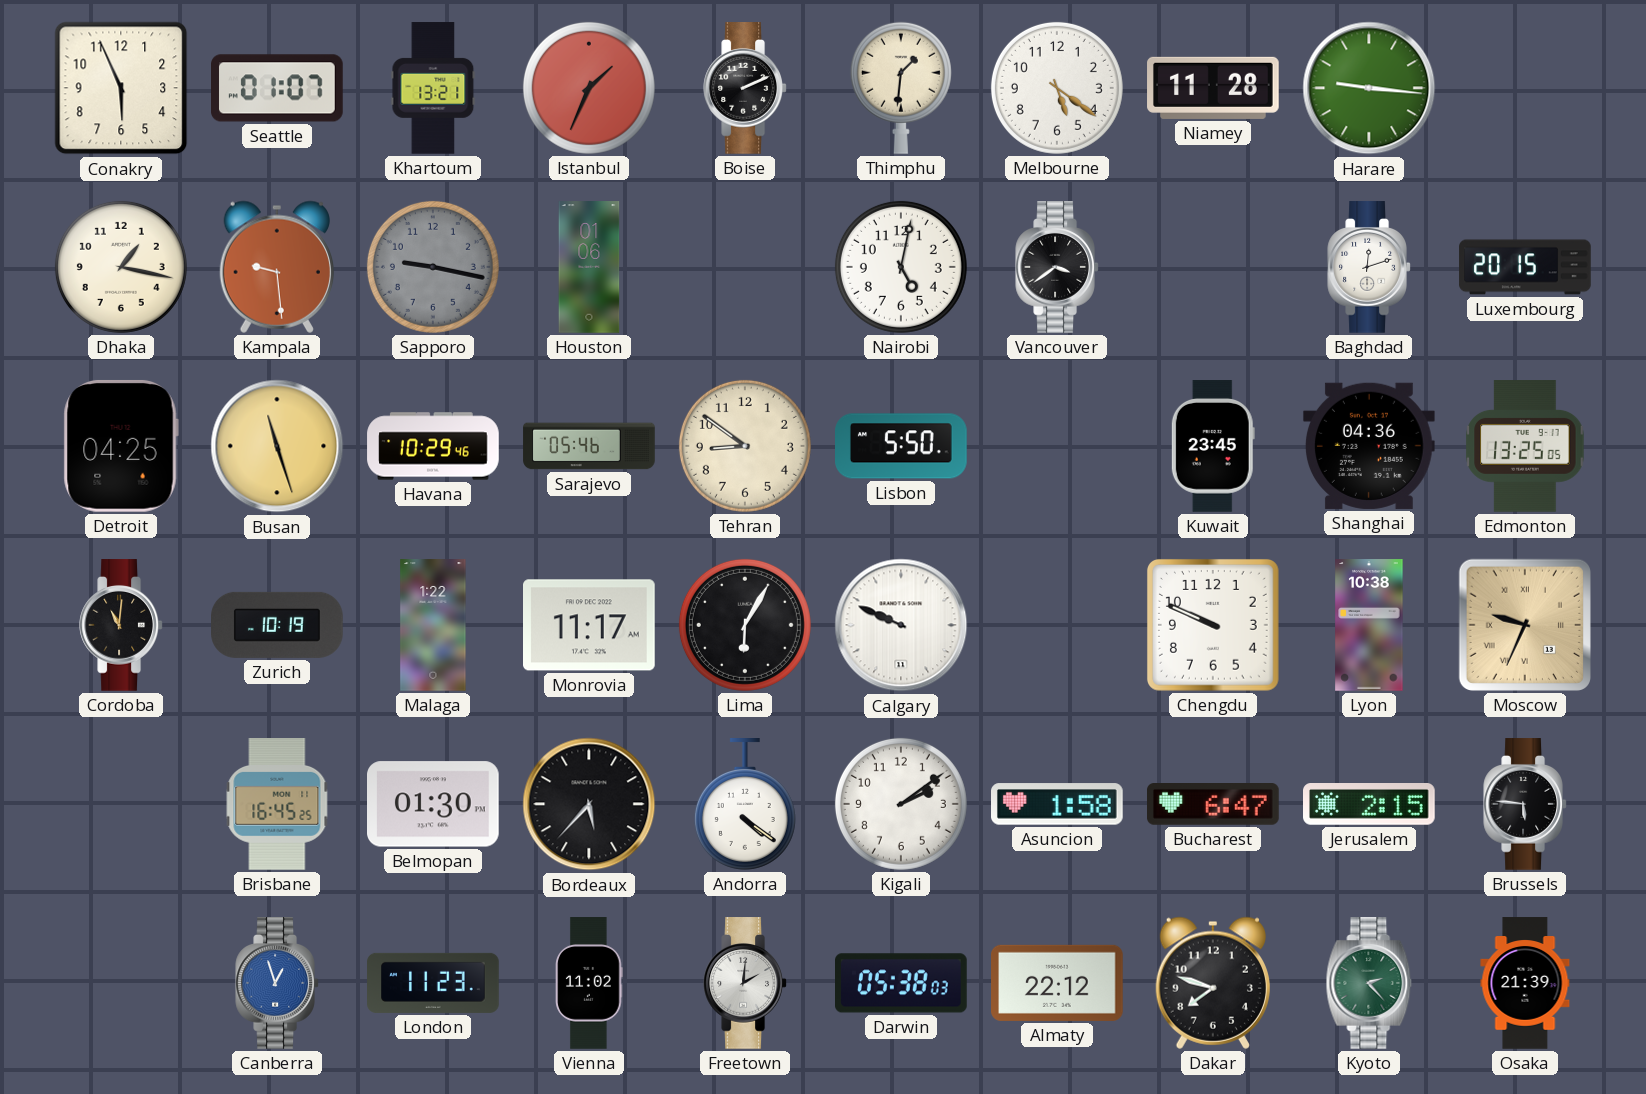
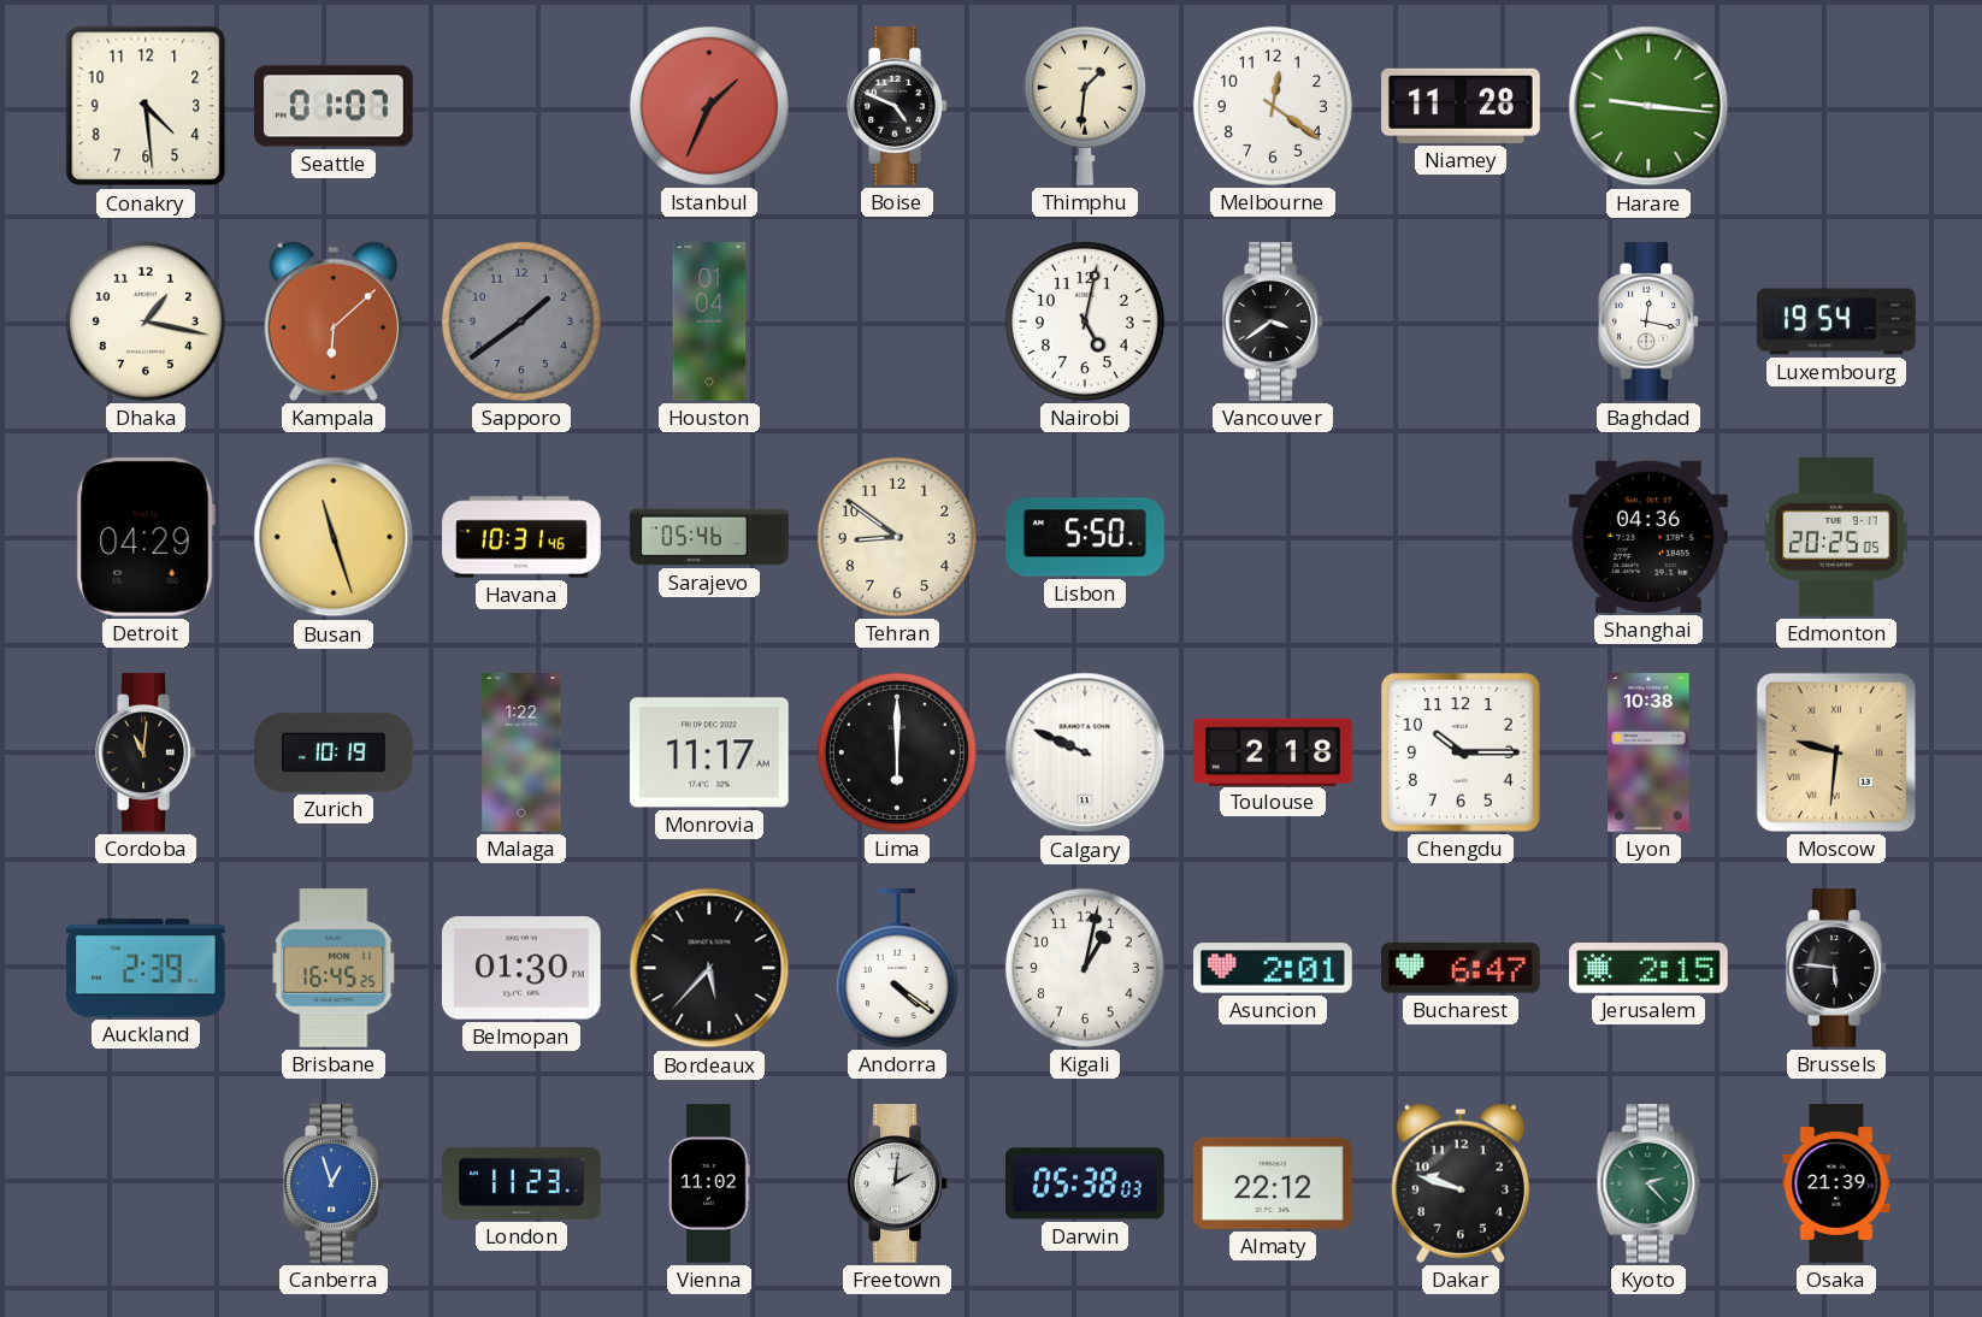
Conakry: 5:56 -> 4:29
Khartoum: 13:21 -> none
Boise: 2:11 -> 4:49
Melbourne: 5:21 -> 12:21
Kampala: 9:29 -> 6:08
Sapporo: 9:17 -> 1:39
Houston: 01:06 -> 01:04
Baghdad: 12:12 -> 12:17
Luxembourg: 20:15 -> 19:54
Detroit: 04:25 -> 04:29
Havana: 10:29 -> 10:31
Kuwait: 23:45 -> none
Edmonton: 13:25 -> 20:25
Lima: 6:05 -> 6:00
Toulouse: none -> 2:18
Chengdu: 9:49 -> 10:15
Moscow: 9:34 -> 9:31
Auckland: none -> 2:39
Kigali: 2:09 -> 1:02
Asuncion: 1:58 -> 2:01
Dakar: 7:48 -> 9:48
